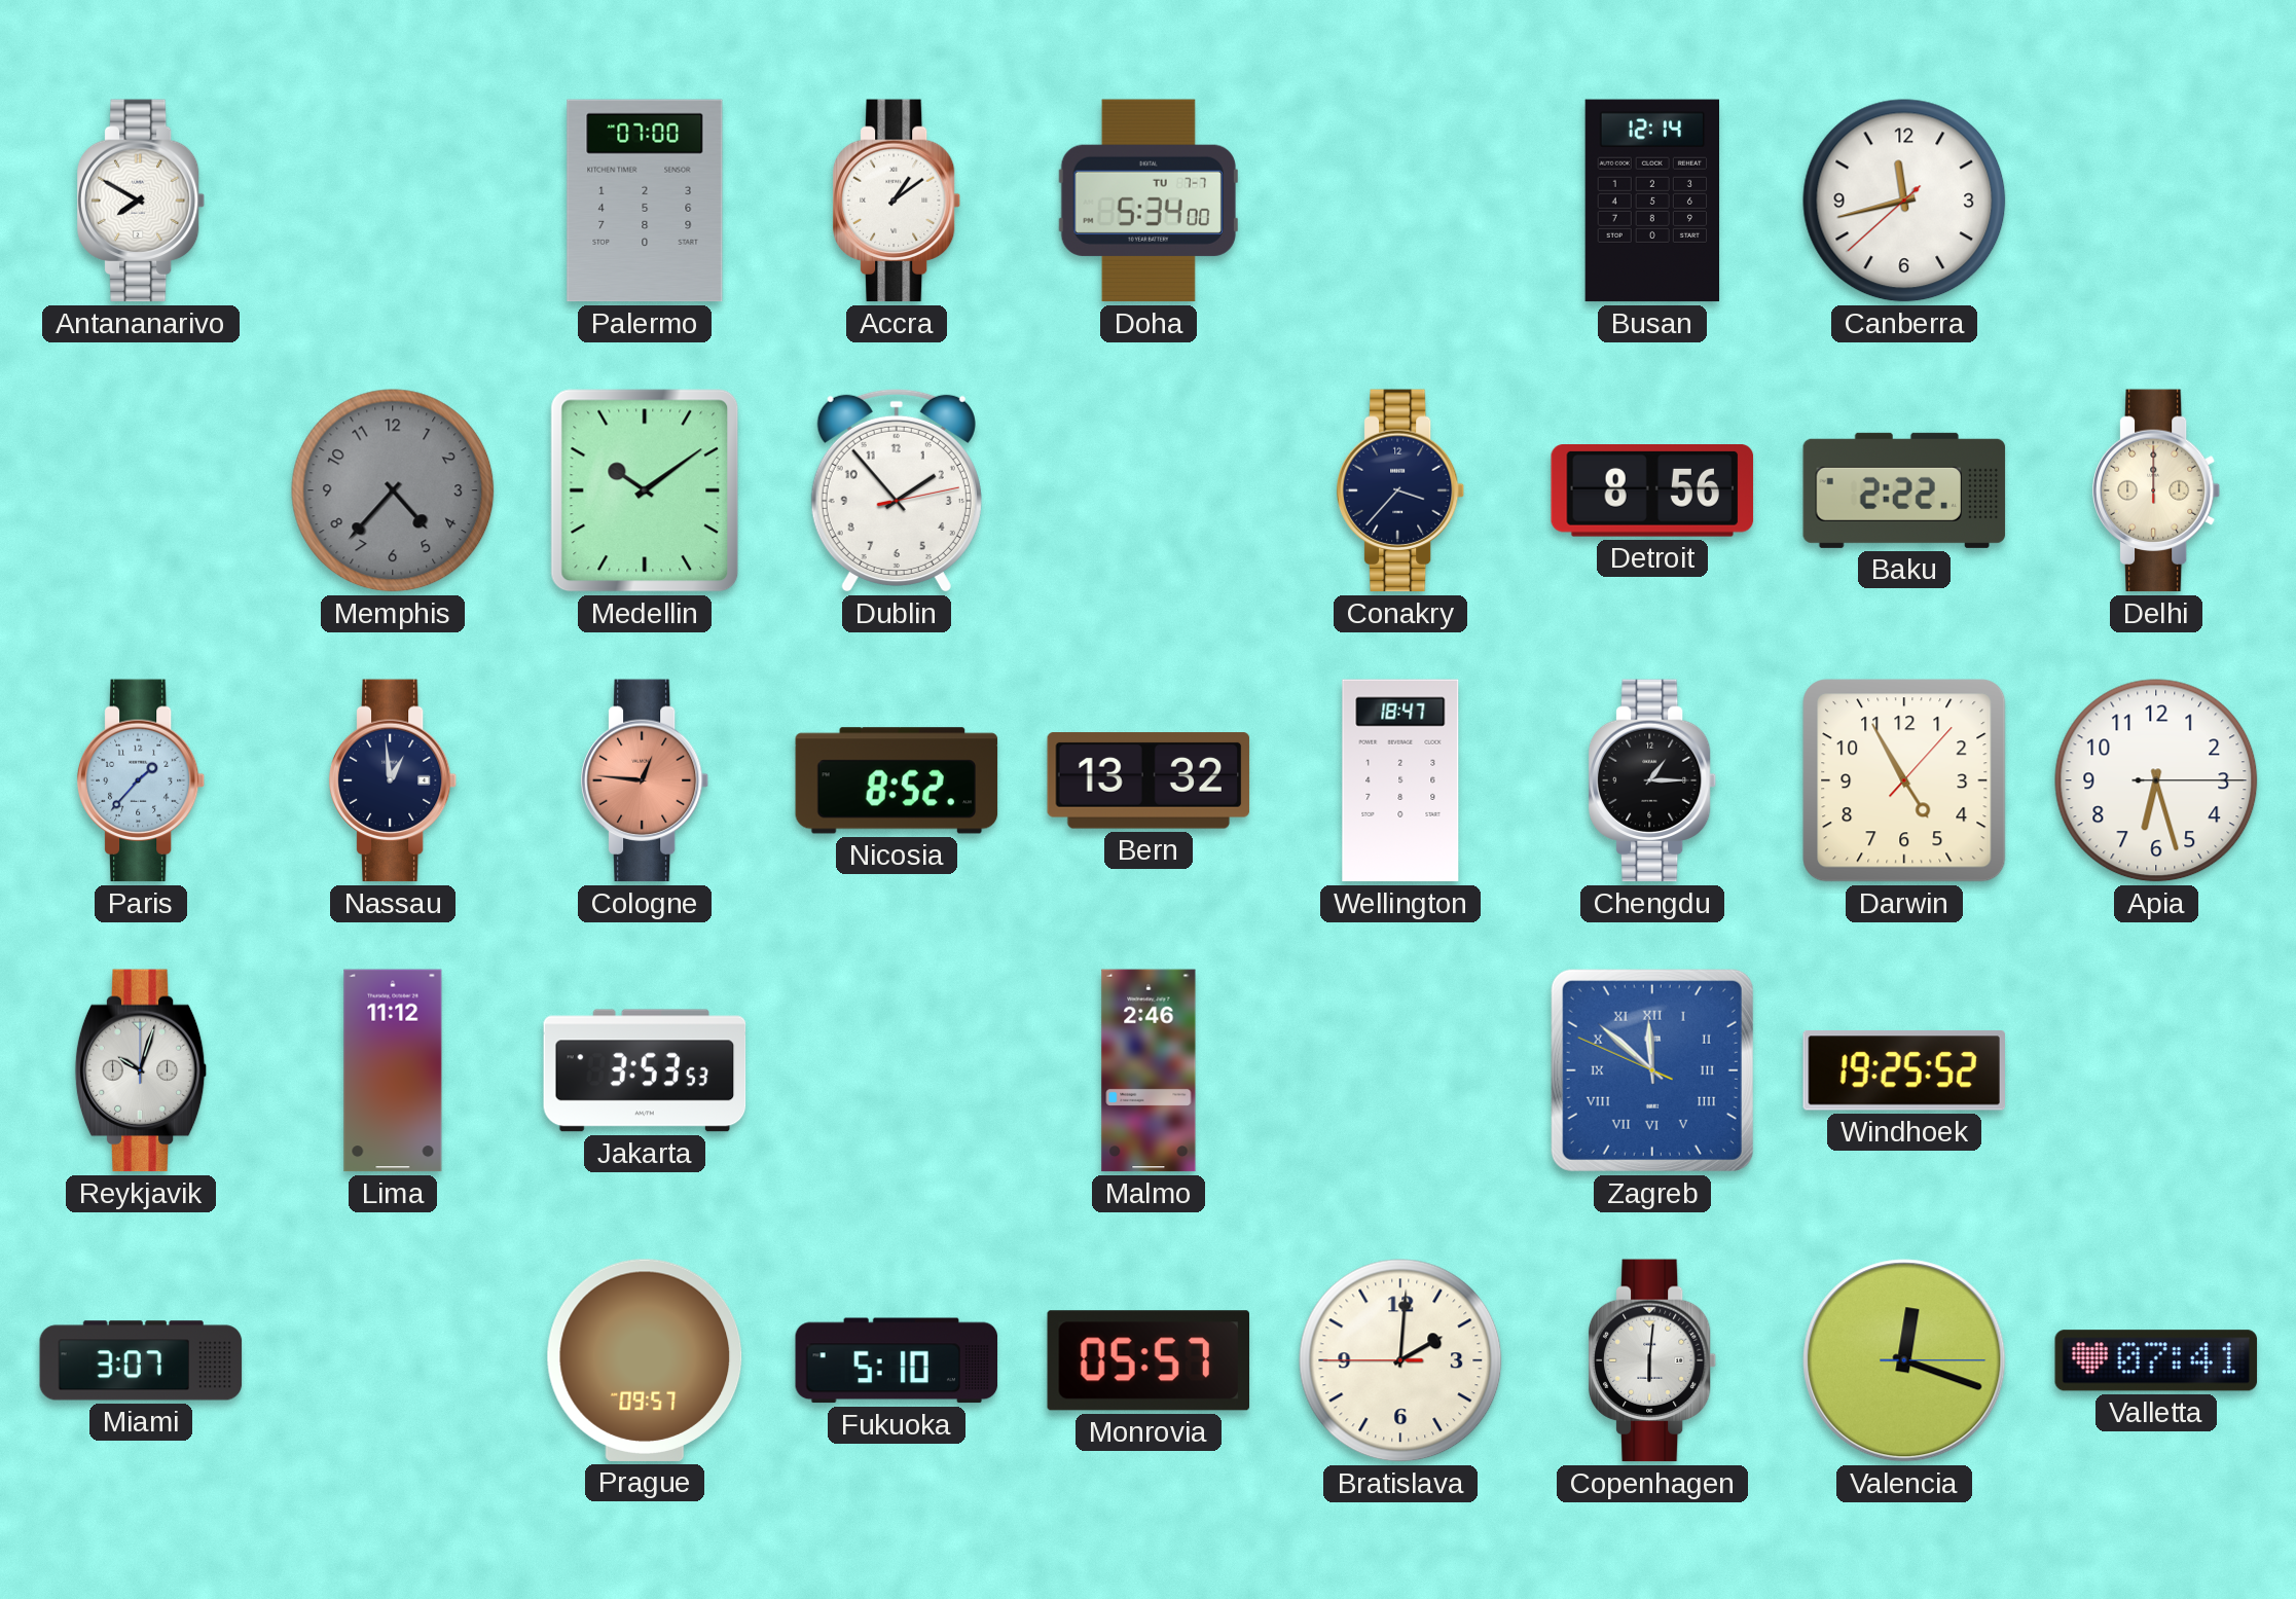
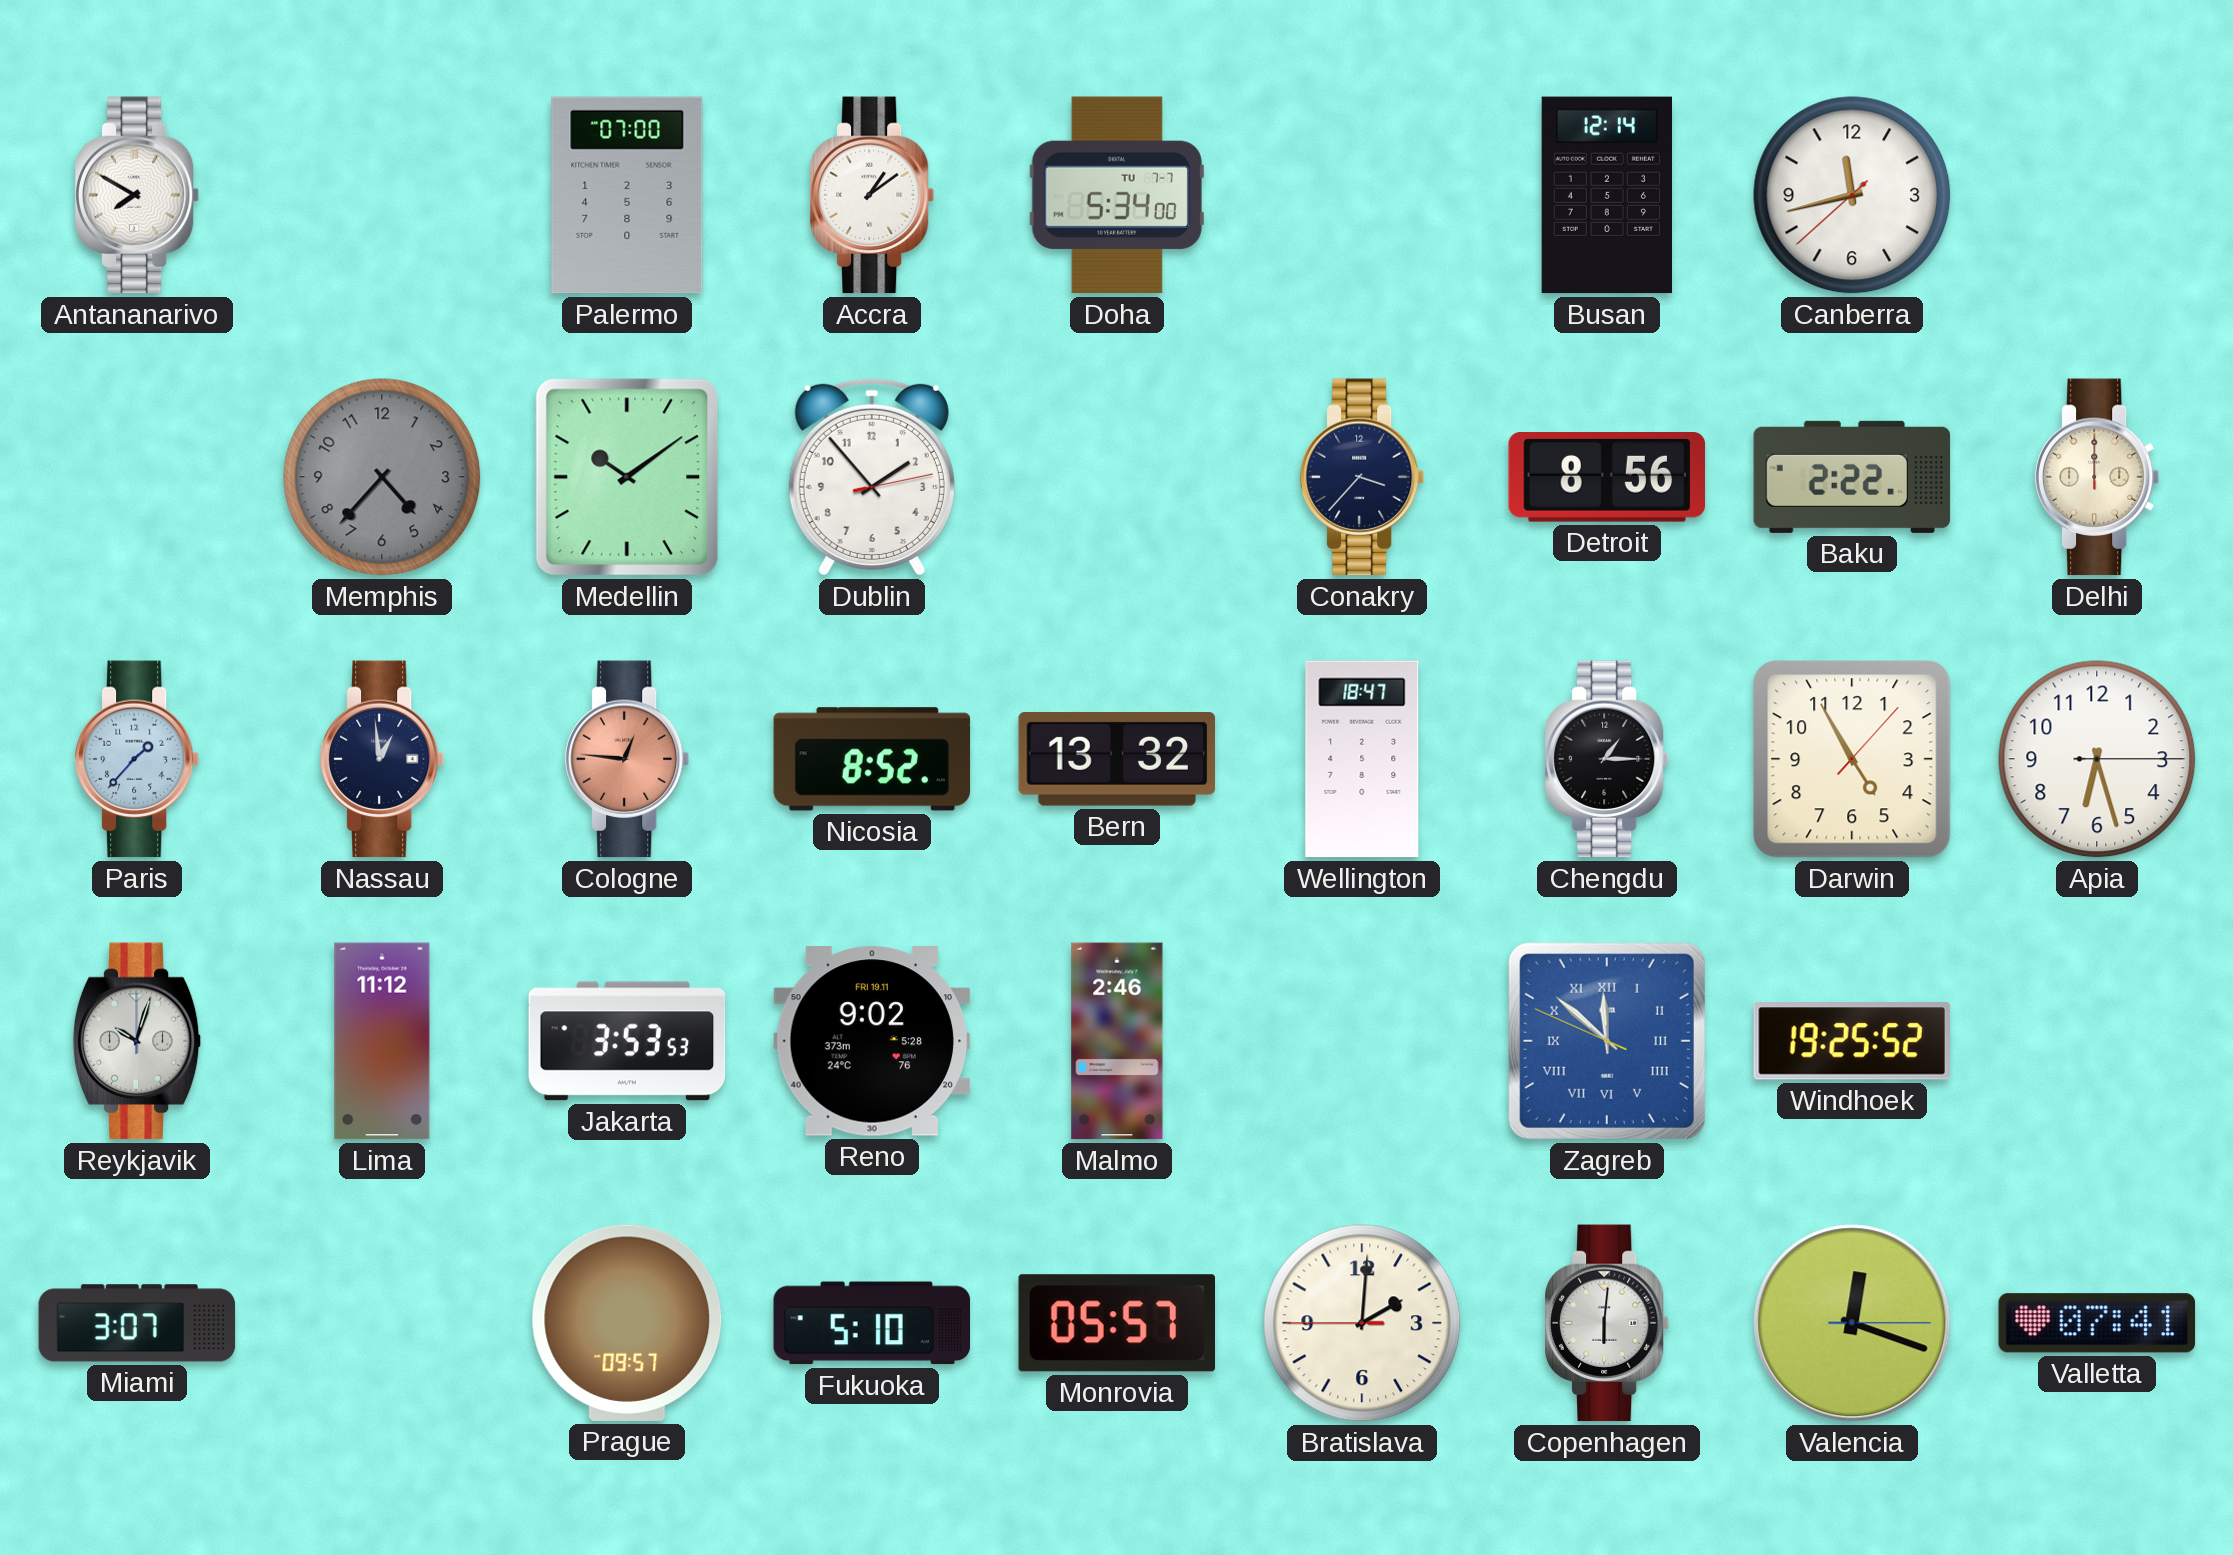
Reno: none -> 9:02
